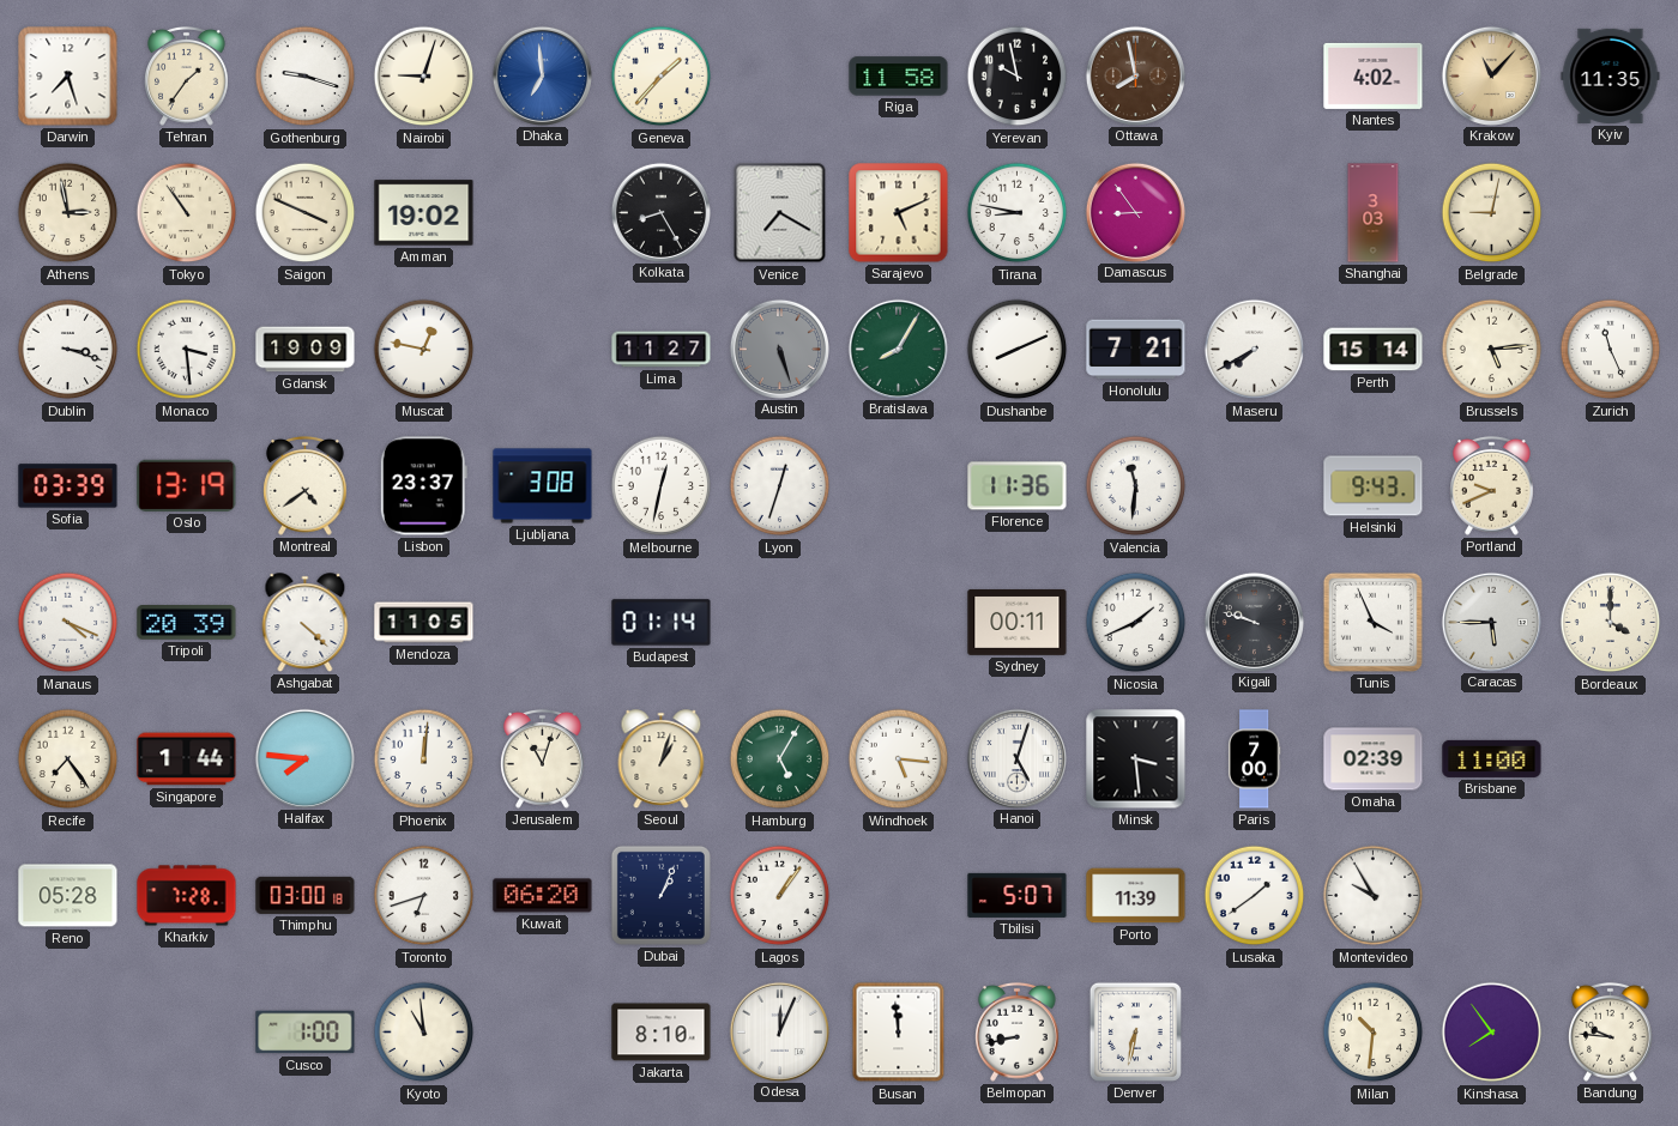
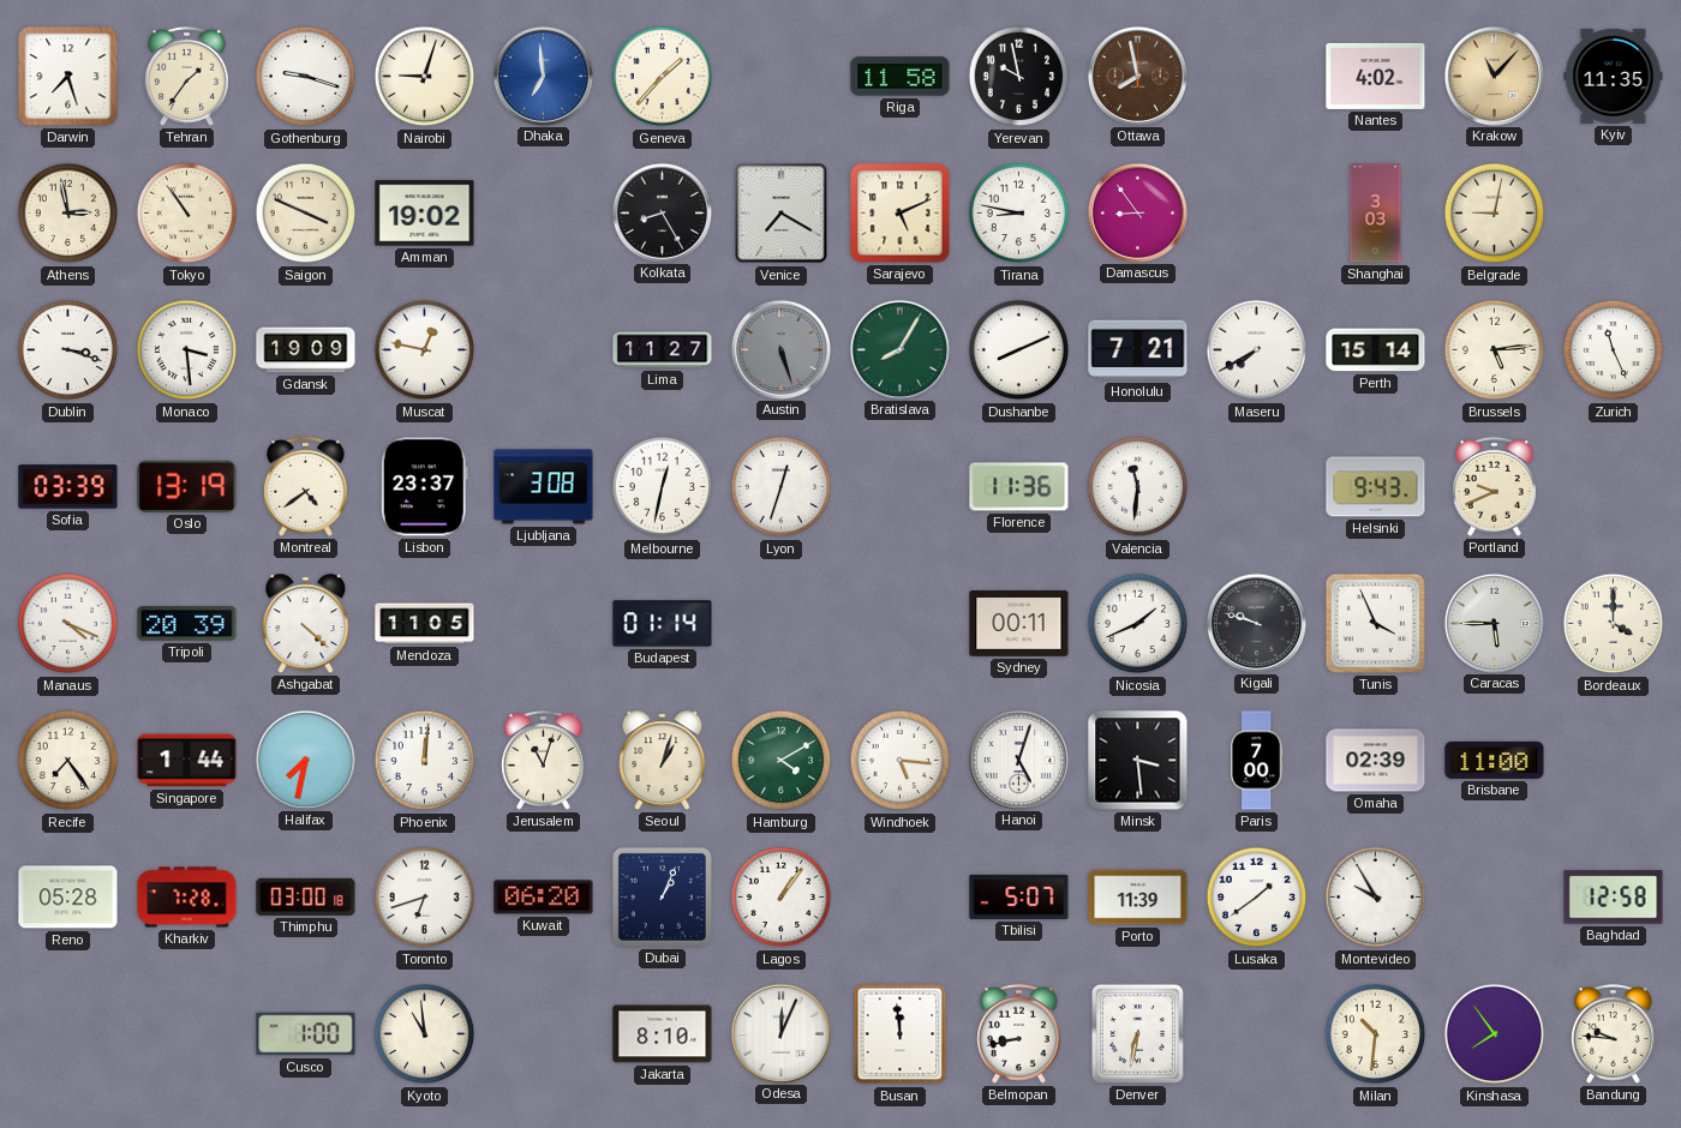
Halifax: 7:46 -> 7:32
Hamburg: 5:05 -> 4:10
Baghdad: none -> 12:58
